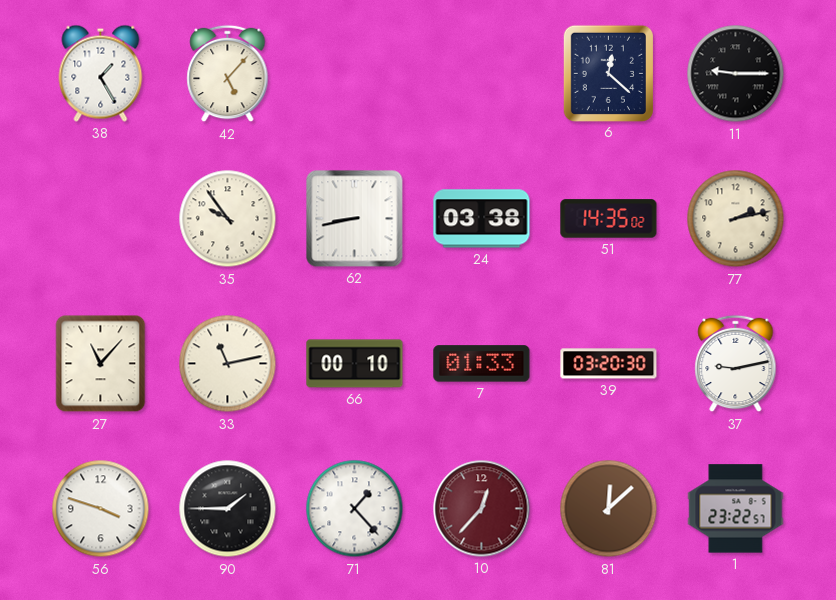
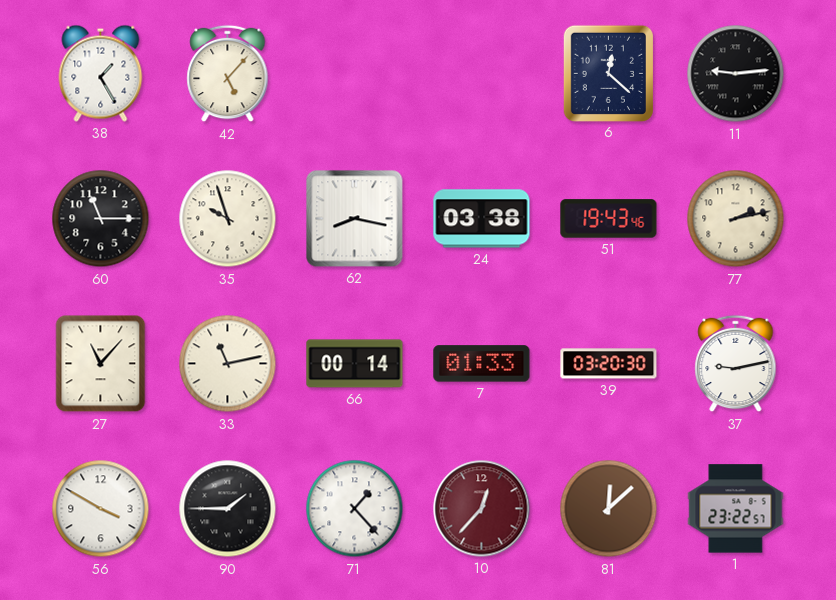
11: 9:15 -> 9:14
60: none -> 11:15
35: 9:54 -> 9:57
62: 8:43 -> 8:17
51: 14:35 -> 19:43
66: 00:10 -> 00:14
56: 3:48 -> 3:50
